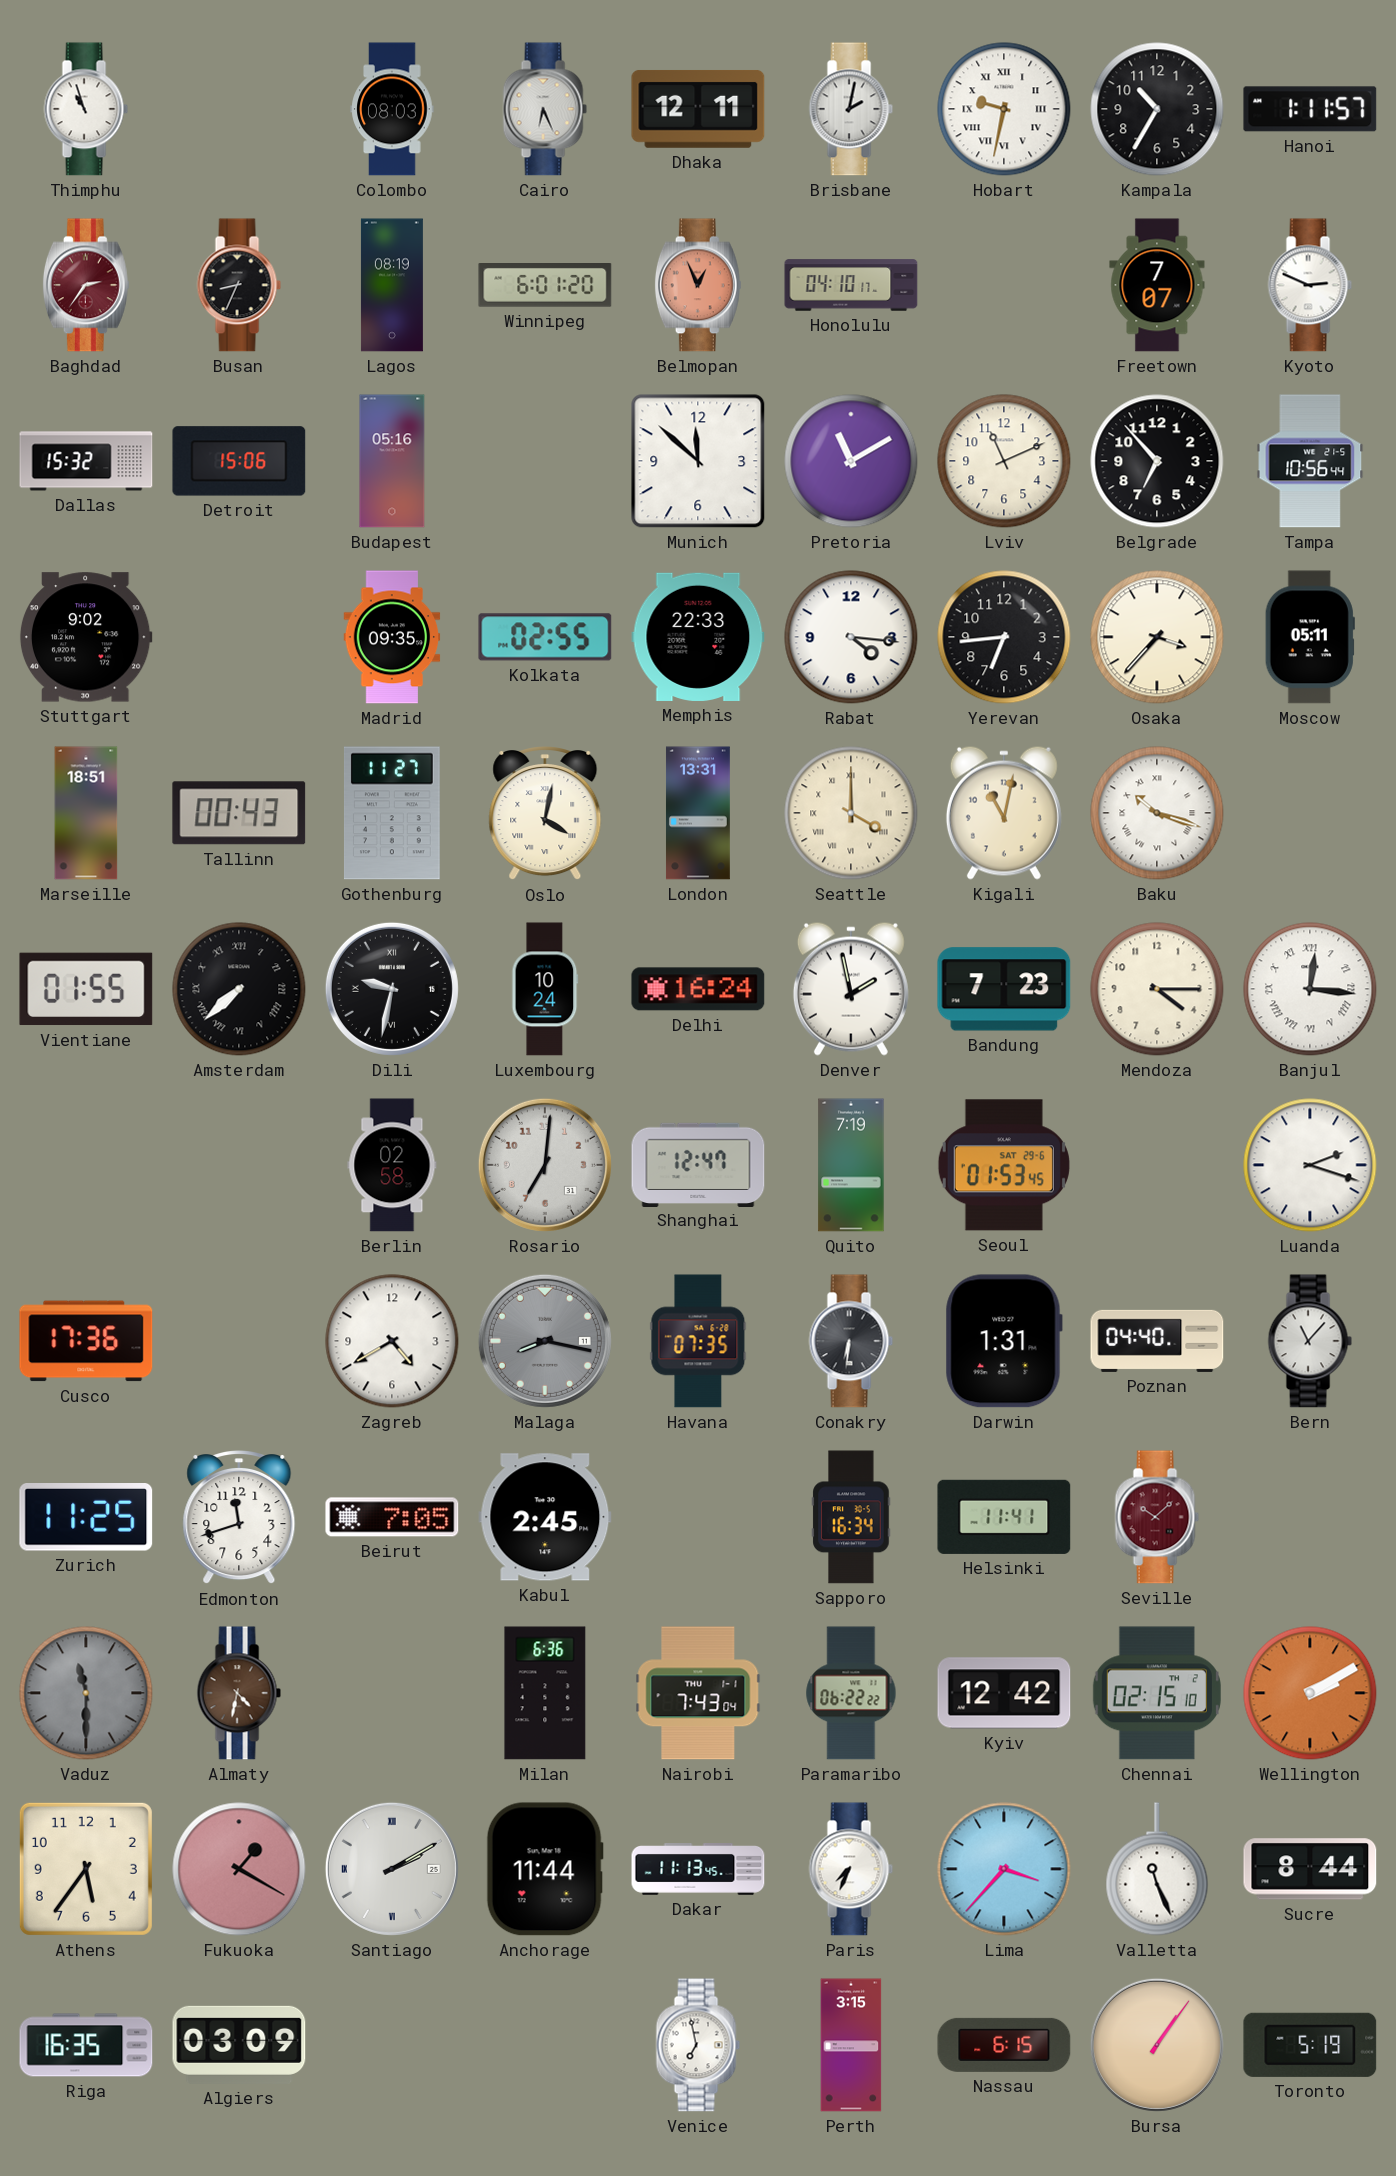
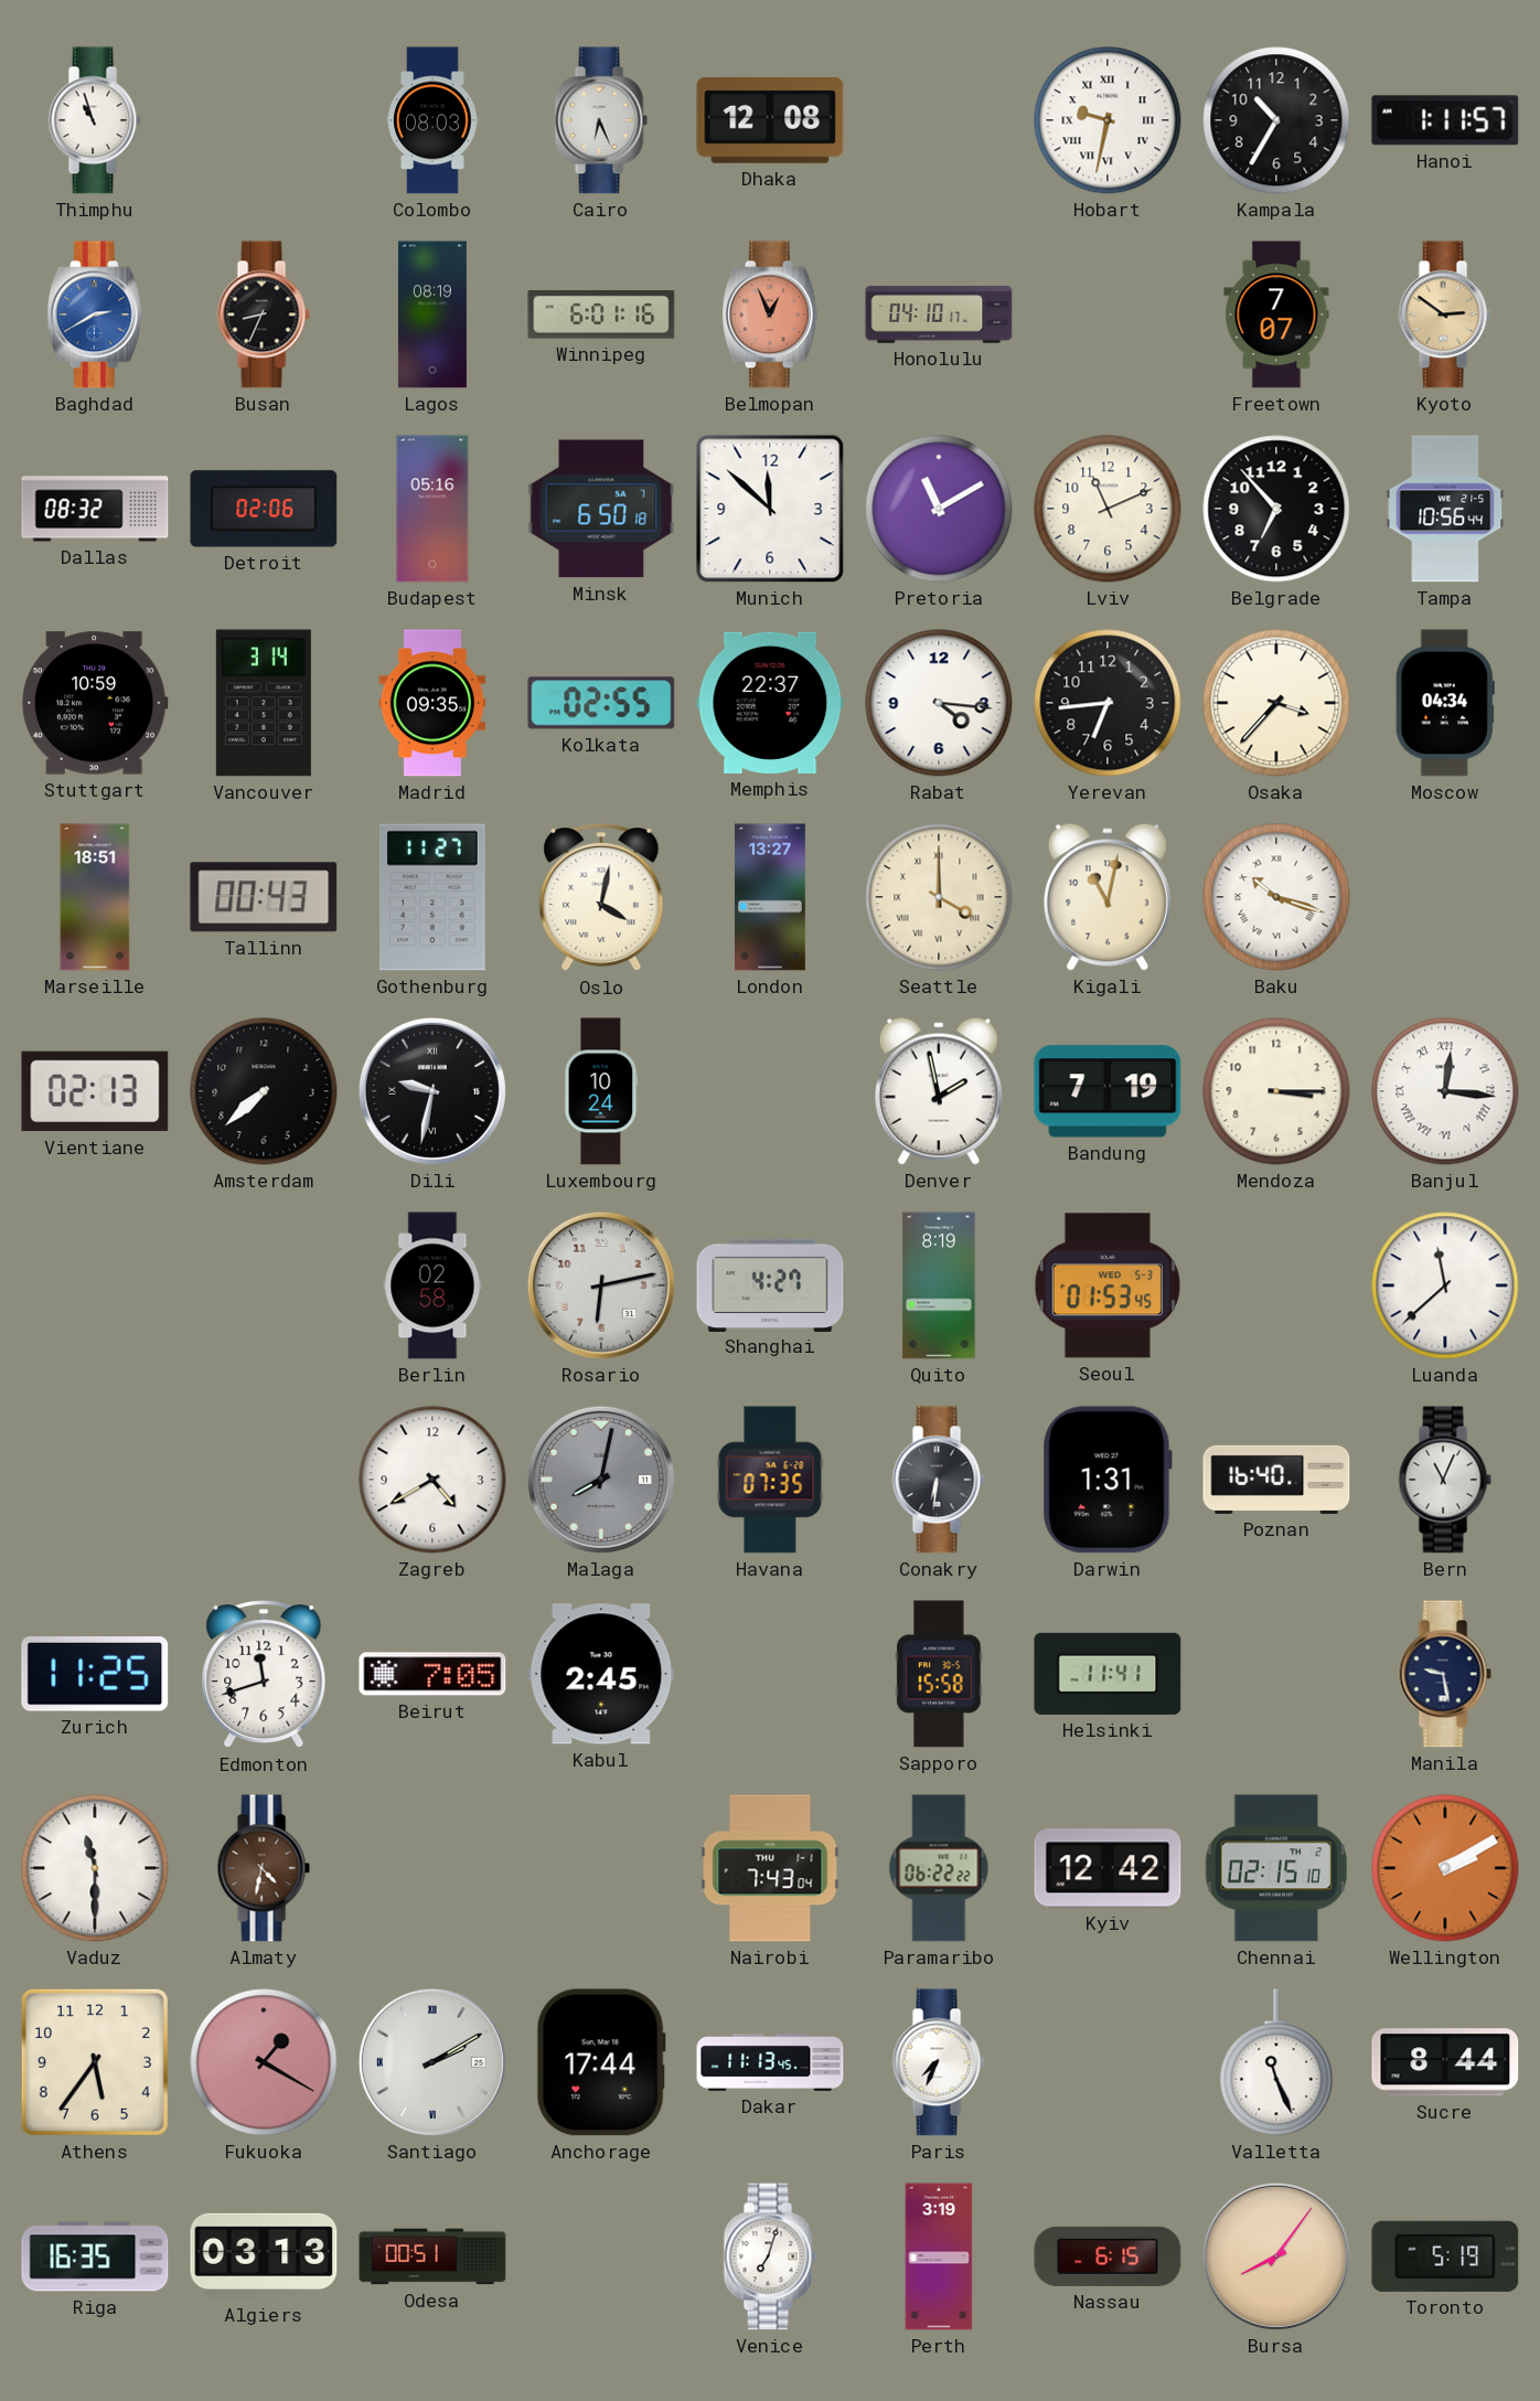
Dhaka: 12:11 -> 12:08
Brisbane: 2:02 -> none
Baghdad: 2:36 -> 2:40
Baghdad dial: burgundy -> blue
Winnipeg: 6:01:20 -> 6:01:16
Kyoto: 2:49 -> 2:51
Kyoto dial: white -> champagne
Dallas: 15:32 -> 08:32
Detroit: 15:06 -> 02:06
Minsk: none -> 6:50
Stuttgart: 9:02 -> 10:59
Vancouver: none -> 3:14
Memphis: 22:33 -> 22:37
Moscow: 05:11 -> 04:34
London: 13:31 -> 13:27
Vientiane: 01:55 -> 02:13
Amsterdam numerals: Roman -> Arabic
Delhi: 16:24 -> none
Bandung: 7:23 -> 7:19
Mendoza: 4:15 -> 3:15
Rosario: 7:01 -> 6:13
Shanghai: 12:47 -> 4:27
Quito: 7:19 -> 8:19
Seoul date: SAT 29-6 -> WED 5-3
Luanda: 2:18 -> 11:38
Cusco: 17:36 -> none
Malaga: 8:17 -> 8:02
Poznan: 04:40 -> 16:40
Bern: 11:07 -> 11:04
Sapporo: 16:34 -> 15:58
Seville: 10:08 -> none
Manila: none -> 9:28
Vaduz dial: grey -> white
Milan: 6:36 -> none
Anchorage: 11:44 -> 17:44
Lima: 3:37 -> none
Algiers: 03:09 -> 03:13
Odesa: none -> 00:51
Venice: 6:58 -> 7:03
Perth: 3:15 -> 3:19
Bursa: 1:06 -> 8:06
